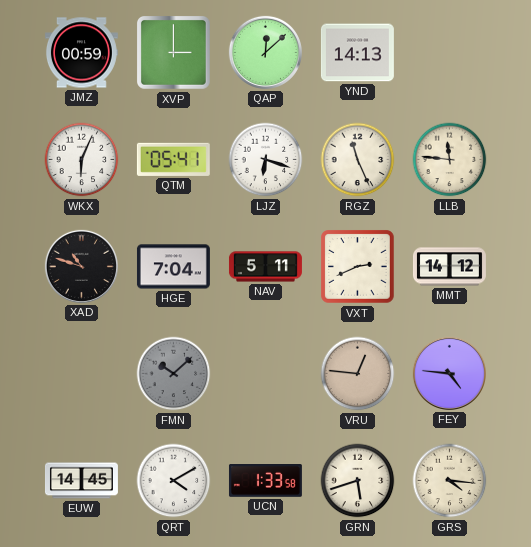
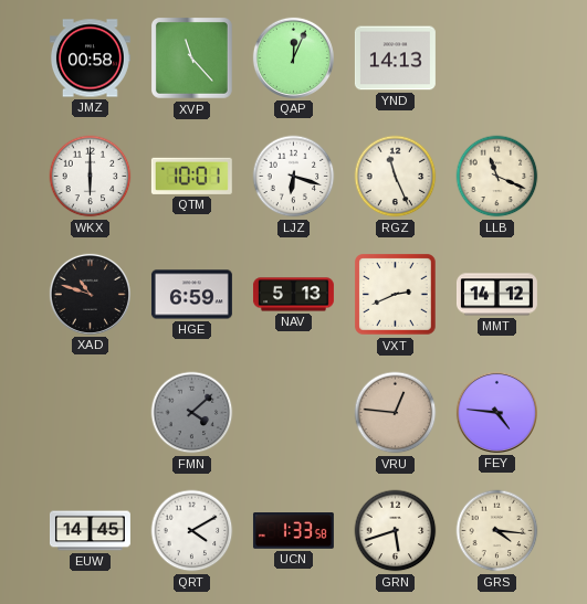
JMZ: 00:59 -> 00:58
XVP: 3:00 -> 11:23
QAP: 12:08 -> 12:04
WKX: 6:04 -> 6:00
QTM: 05:41 -> 10:01
LLB: 11:46 -> 11:19
HGE: 7:04 -> 6:59
NAV: 5:11 -> 5:13
FMN: 10:08 -> 4:08
